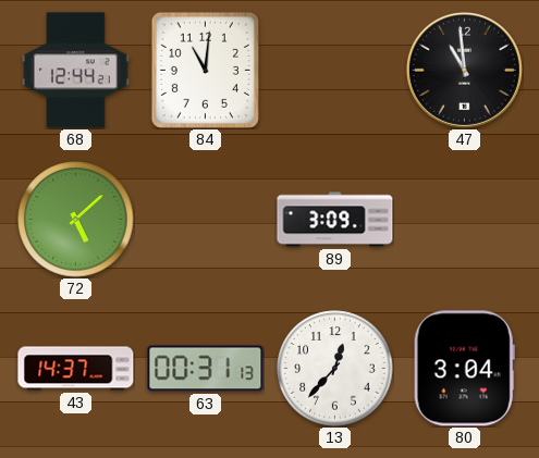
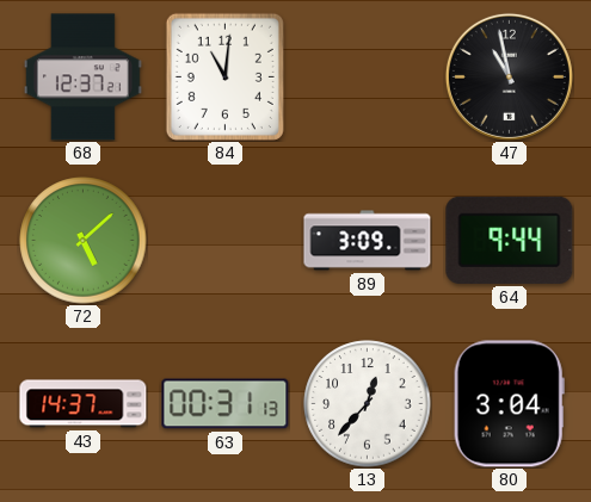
68: 12:44 -> 12:37
47: 10:59 -> 10:58
64: none -> 9:44
